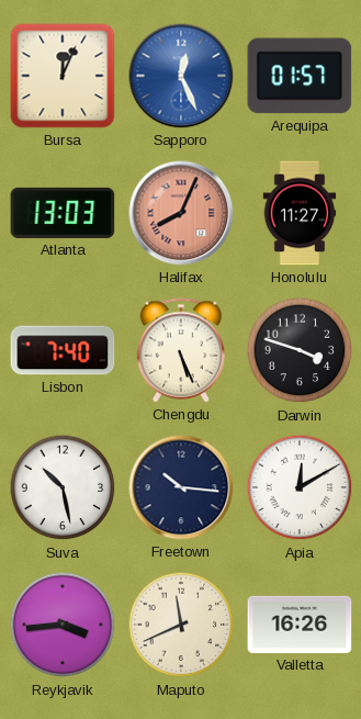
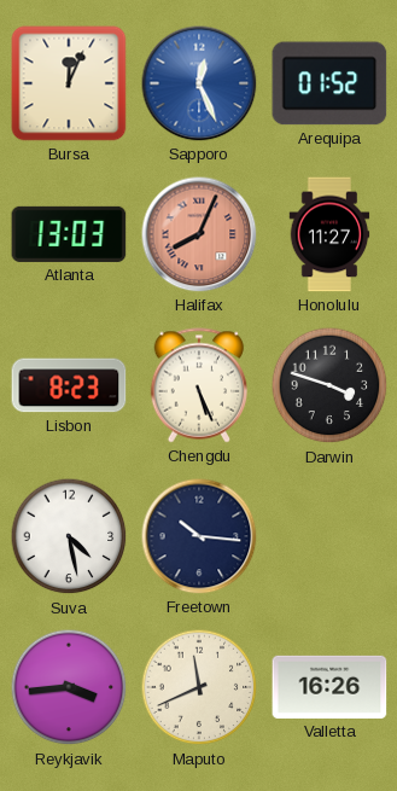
Arequipa: 01:57 -> 01:52
Lisbon: 7:40 -> 8:23
Suva: 10:28 -> 4:28
Apia: 12:10 -> none
